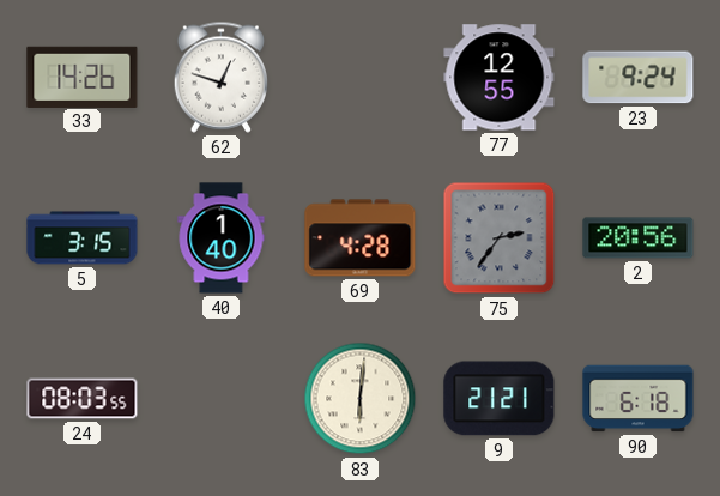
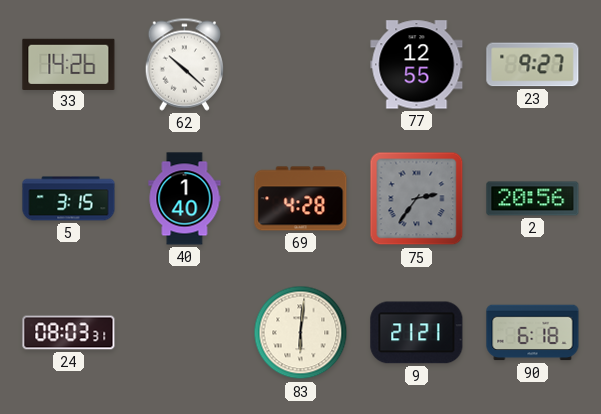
62: 12:48 -> 10:22
23: 9:24 -> 9:27
24: 08:03:55 -> 08:03:31
